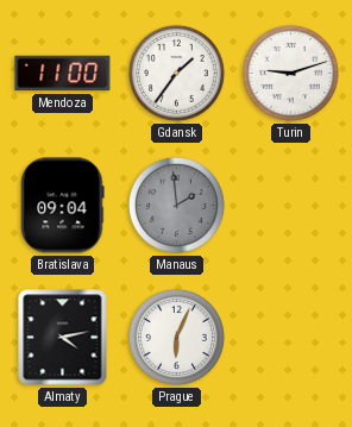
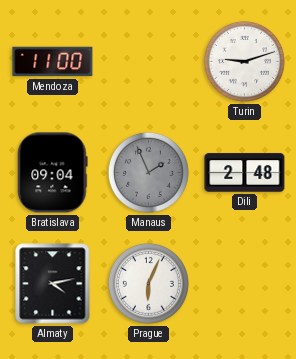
Gdansk: 1:36 -> none
Manaus: 1:59 -> 1:56
Dili: none -> 2:48
